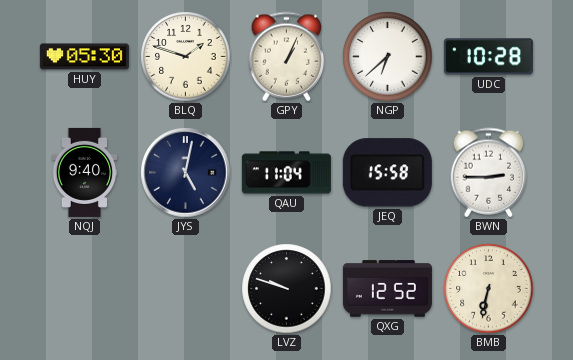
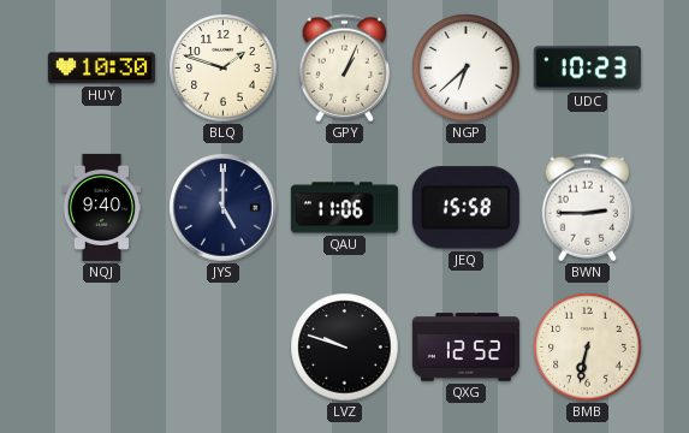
HUY: 05:30 -> 10:30
UDC: 10:28 -> 10:23
JYS: 5:02 -> 5:00
QAU: 11:04 -> 11:06
